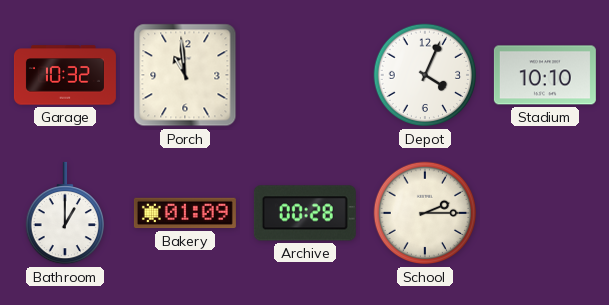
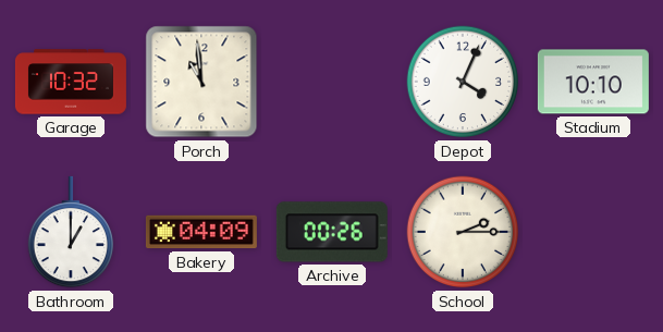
Bakery: 01:09 -> 04:09
Archive: 00:28 -> 00:26
